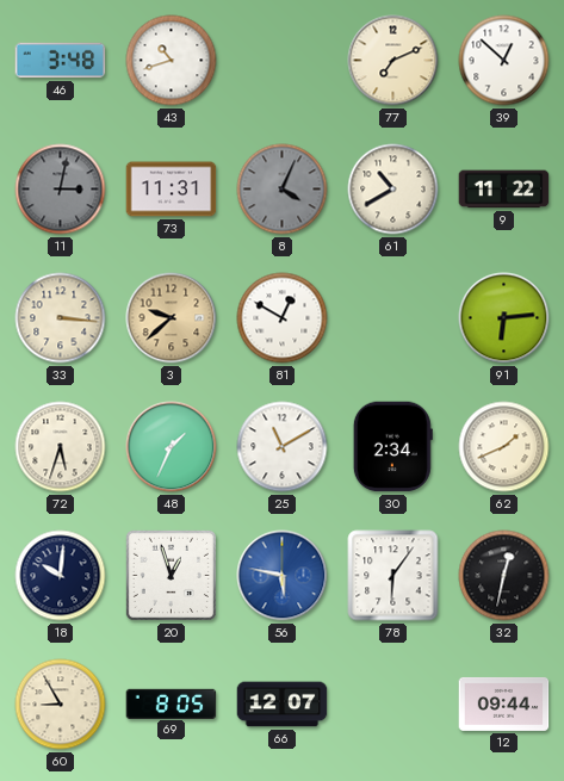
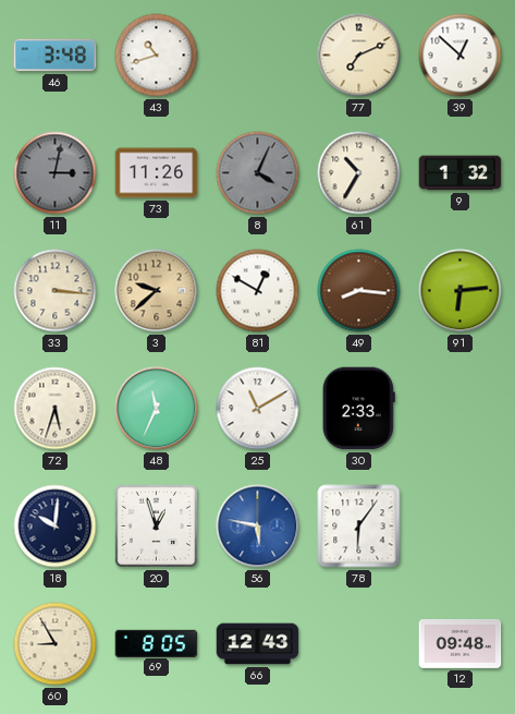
73: 11:31 -> 11:26
61: 10:40 -> 10:35
9: 11:22 -> 1:32
49: none -> 8:16
48: 1:34 -> 11:34
30: 2:34 -> 2:33
62: 1:41 -> none
32: 12:32 -> none
66: 12:07 -> 12:43
12: 09:44 -> 09:48
